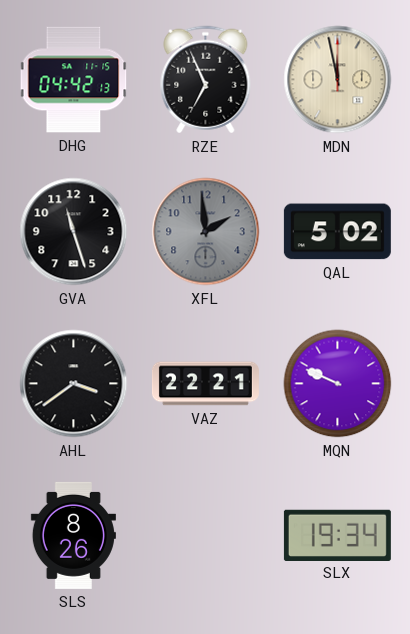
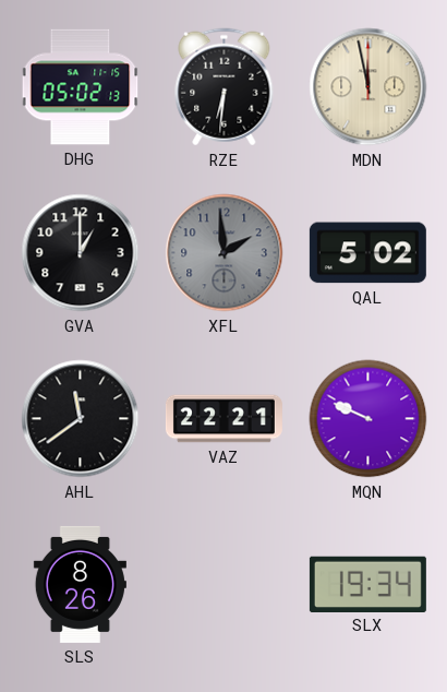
DHG: 04:42 -> 05:02
RZE: 6:56 -> 6:31
GVA: 11:27 -> 1:00
AHL: 3:39 -> 11:39
